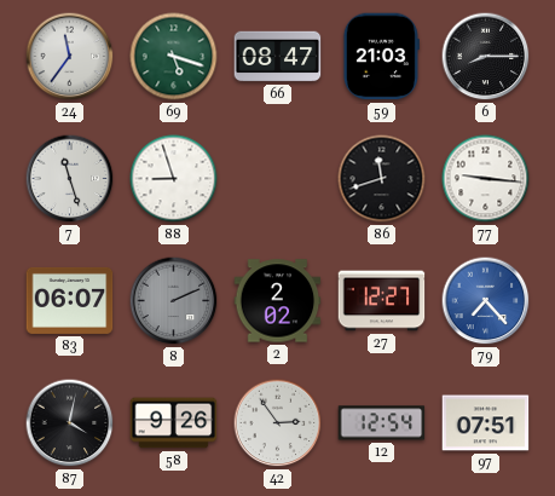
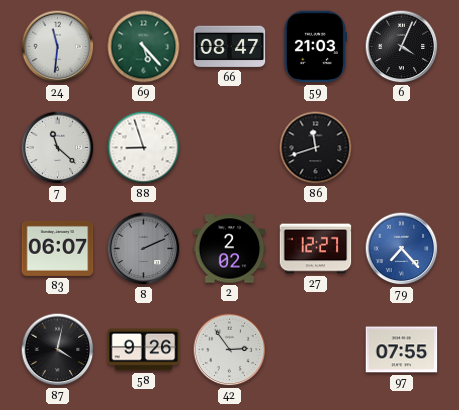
24: 11:36 -> 11:31
69: 5:18 -> 5:23
6: 8:15 -> 4:04
7: 11:27 -> 11:22
77: 9:16 -> none
12: 12:54 -> none
97: 07:51 -> 07:55
